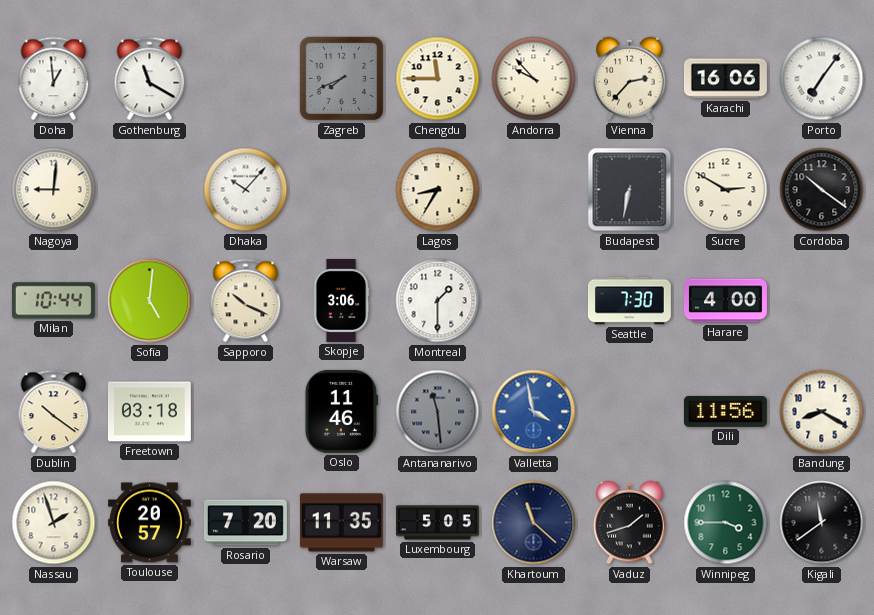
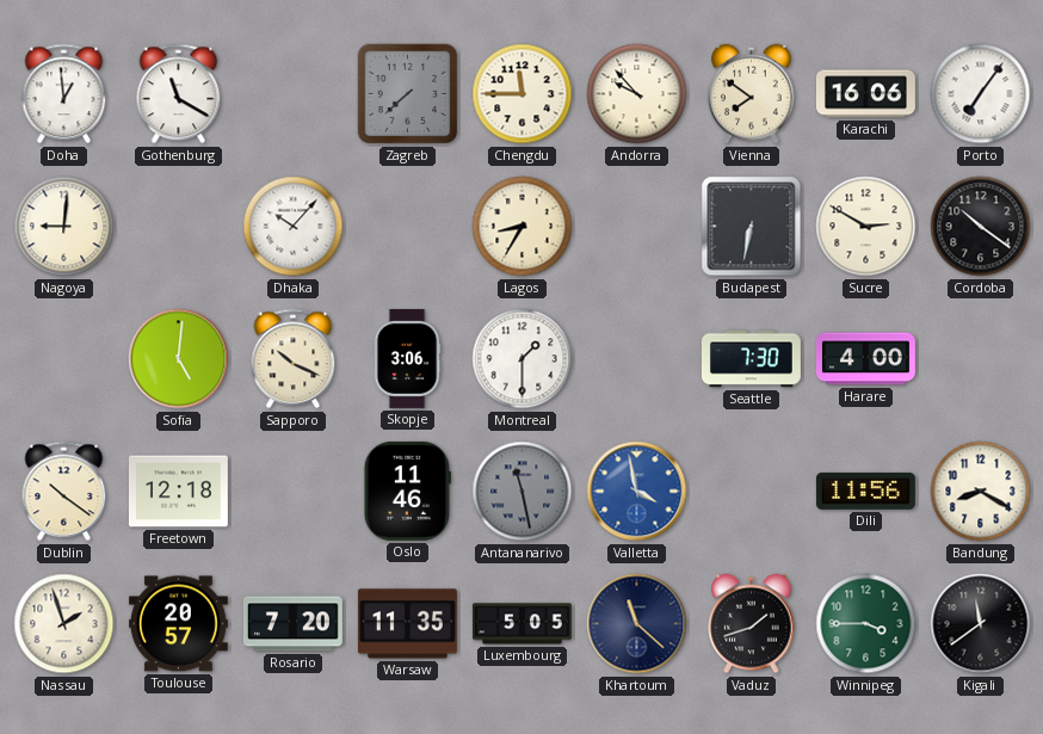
Zagreb: 7:41 -> 7:38
Vienna: 2:37 -> 7:51
Milan: 10:44 -> none
Freetown: 03:18 -> 12:18
Antananarivo: 11:29 -> 11:28
